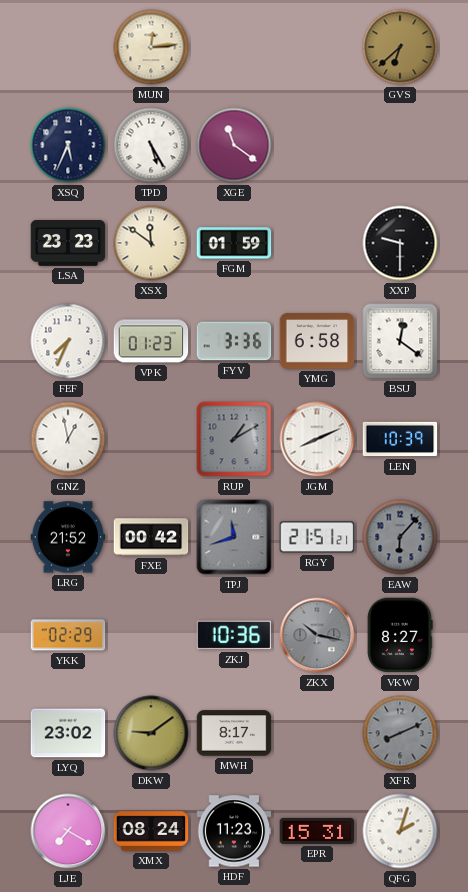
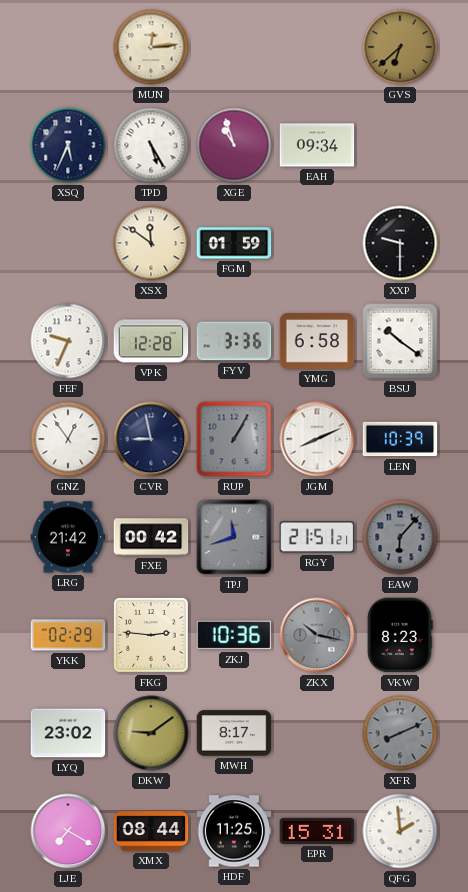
XGE: 11:21 -> 10:57
EAH: none -> 09:34
LSA: 23:23 -> none
FEF: 7:34 -> 9:34
VPK: 01:23 -> 12:28
BSU: 12:21 -> 10:21
GNZ: 12:58 -> 12:54
CVR: none -> 8:58
RUP: 1:10 -> 1:05
LRG: 21:52 -> 21:42
FKG: none -> 2:46
VKW: 8:27 -> 8:23
XMX: 08:24 -> 08:44
HDF: 11:23 -> 11:25
QFG: 2:03 -> 1:59
